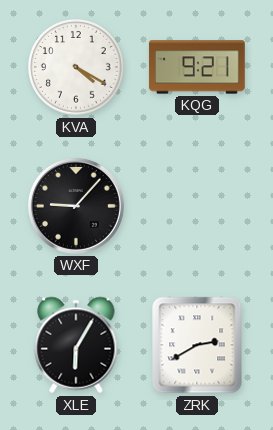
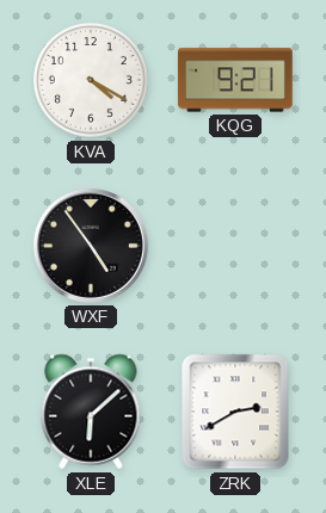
WXF: 9:07 -> 4:54
XLE: 6:05 -> 6:08
